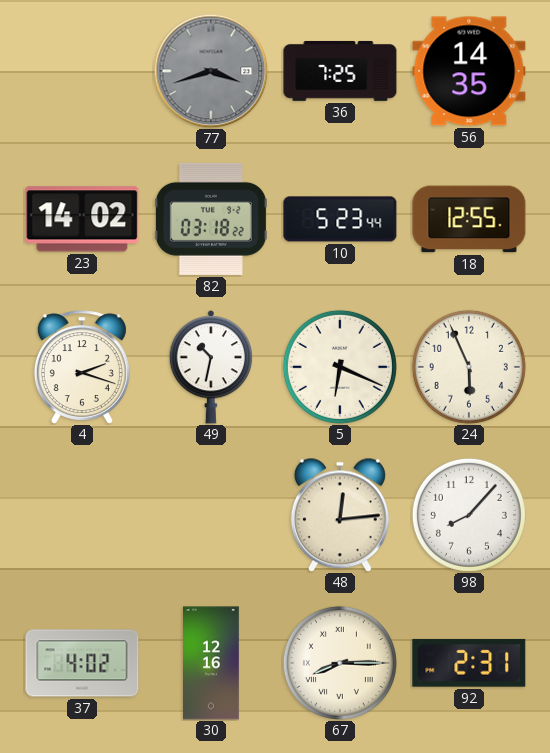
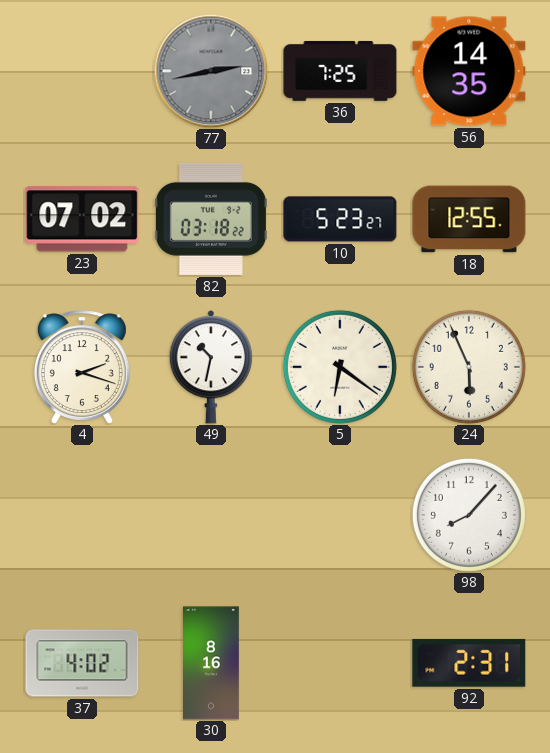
77: 3:42 -> 2:43
23: 14:02 -> 07:02
10: 5:23:44 -> 5:23:27
5: 6:19 -> 6:21
48: 12:14 -> none
30: 12:16 -> 8:16
67: 8:15 -> none
